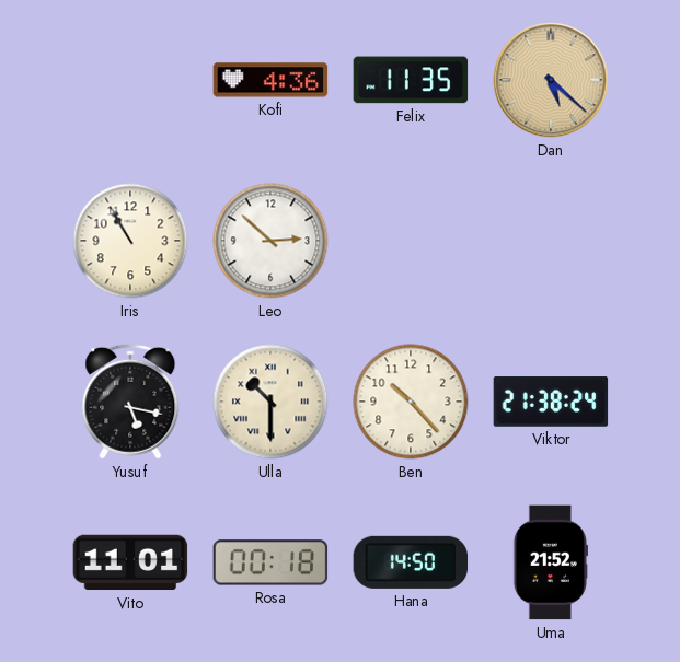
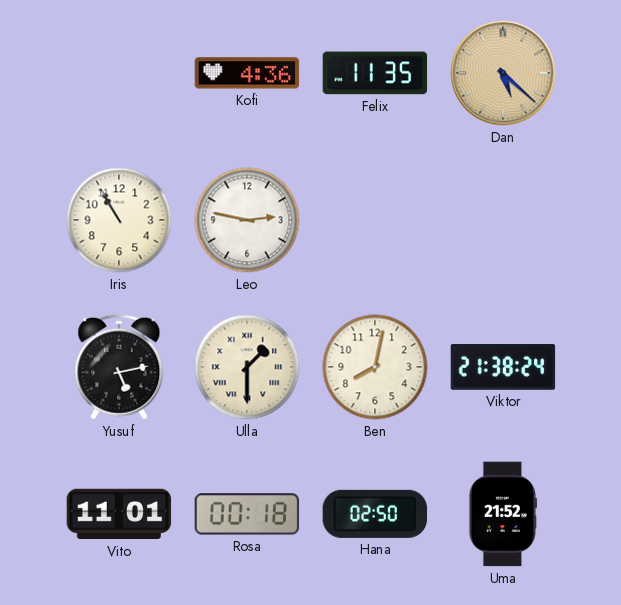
Leo: 2:52 -> 2:47
Yusuf: 5:17 -> 5:13
Ulla: 10:30 -> 1:30
Ben: 10:23 -> 8:02
Hana: 14:50 -> 02:50
